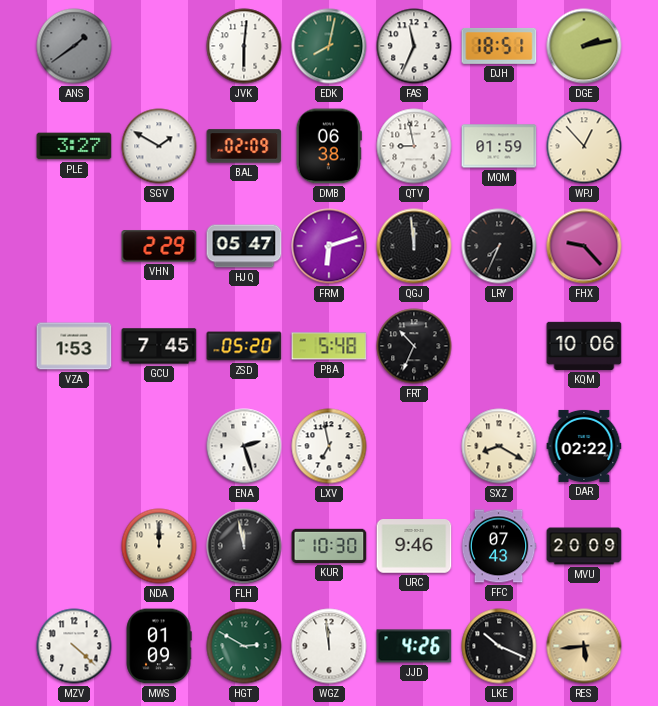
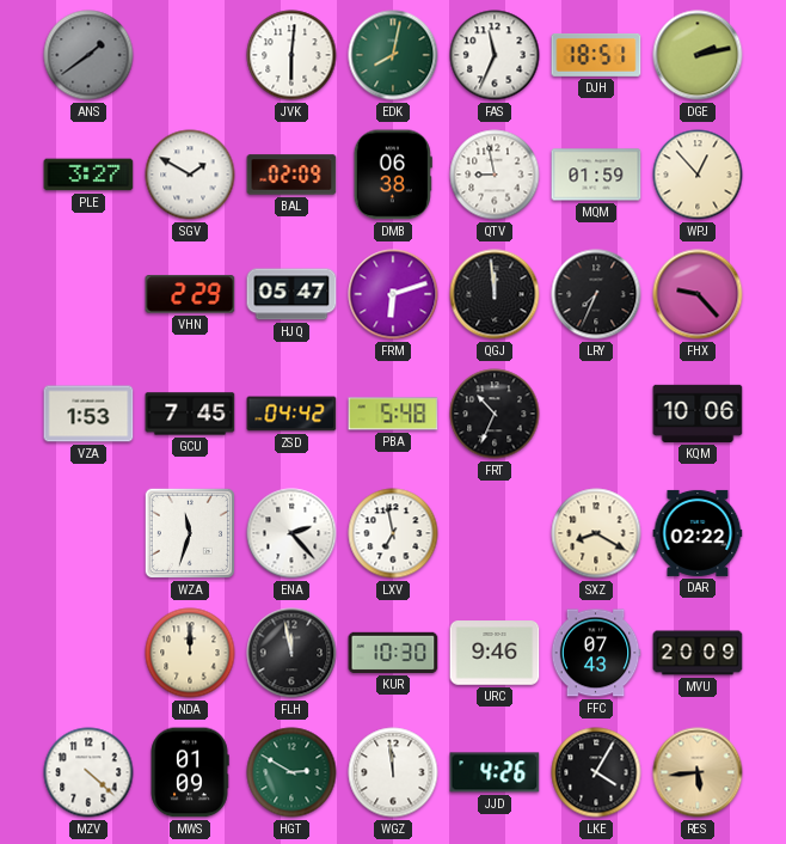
ZSD: 05:20 -> 04:42
WZA: none -> 11:33
ENA: 2:27 -> 2:23
LKE: 10:19 -> 4:05
